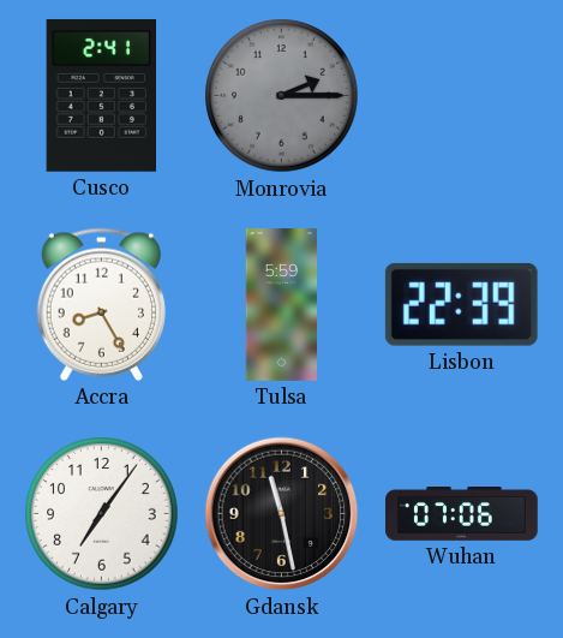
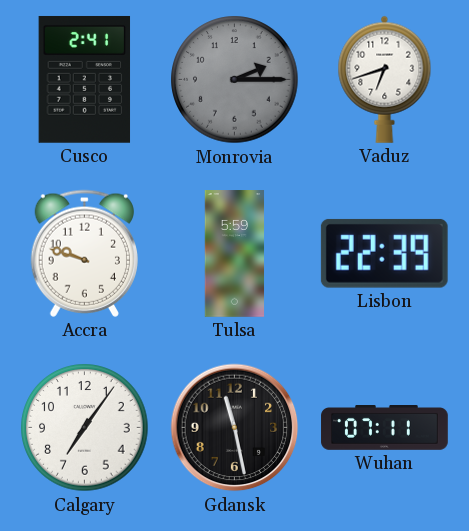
Vaduz: none -> 6:42
Accra: 8:25 -> 9:48
Wuhan: 07:06 -> 07:11
